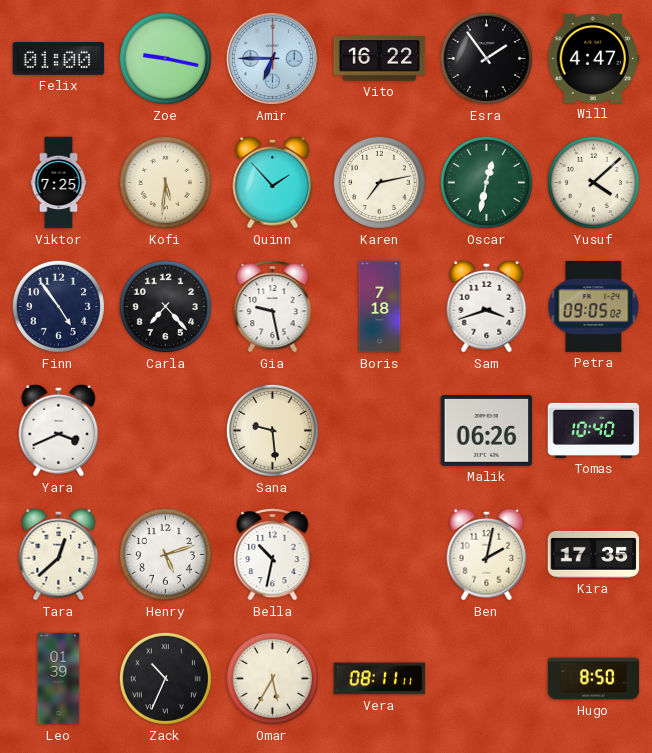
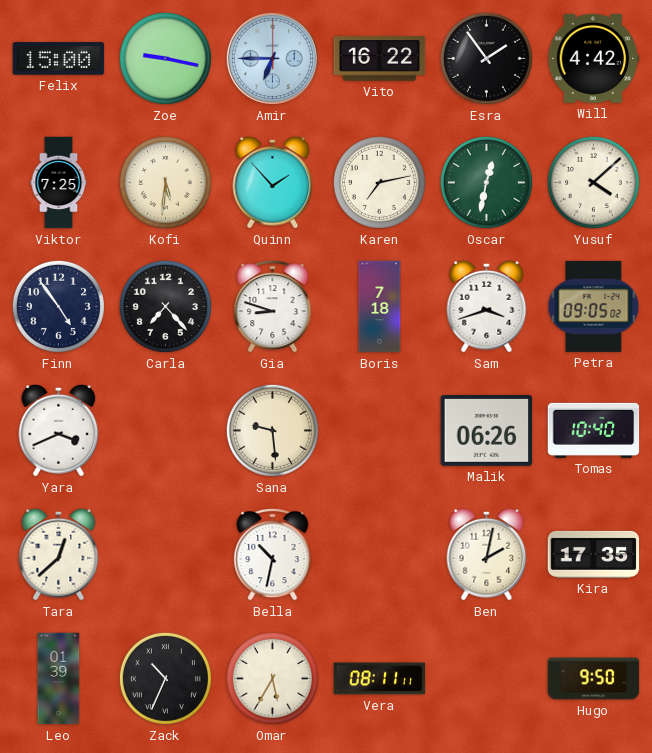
Felix: 01:00 -> 15:00
Will: 4:47 -> 4:42
Gia: 9:28 -> 8:48
Henry: 5:12 -> none
Hugo: 8:50 -> 9:50
